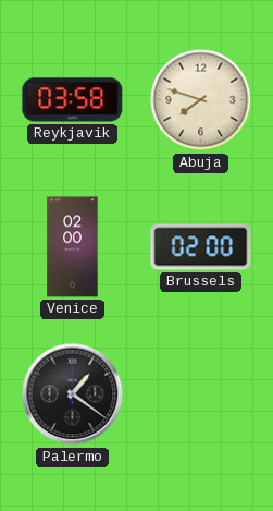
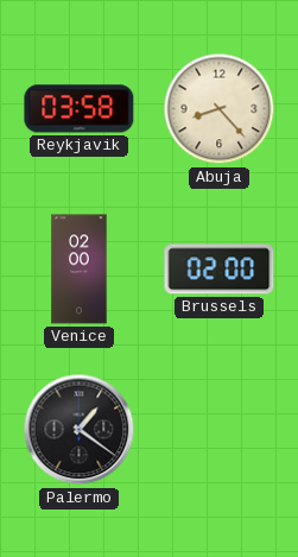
Abuja: 7:48 -> 8:23
